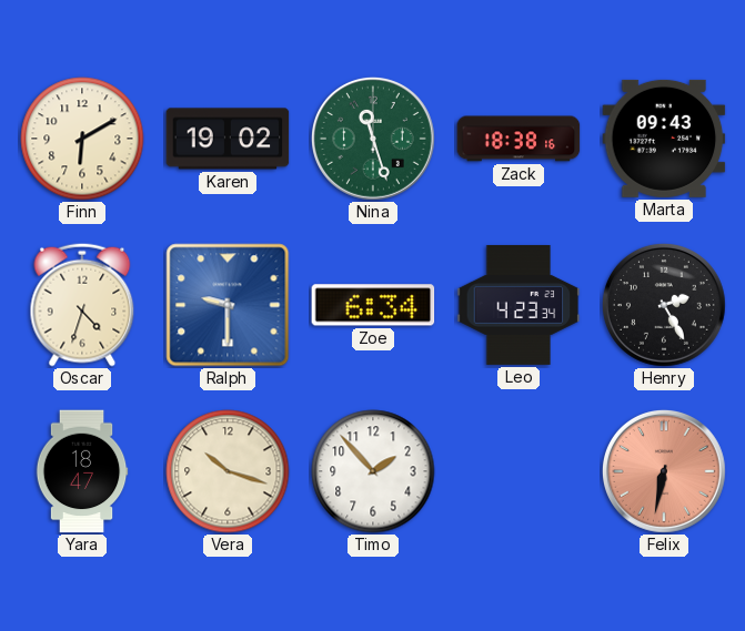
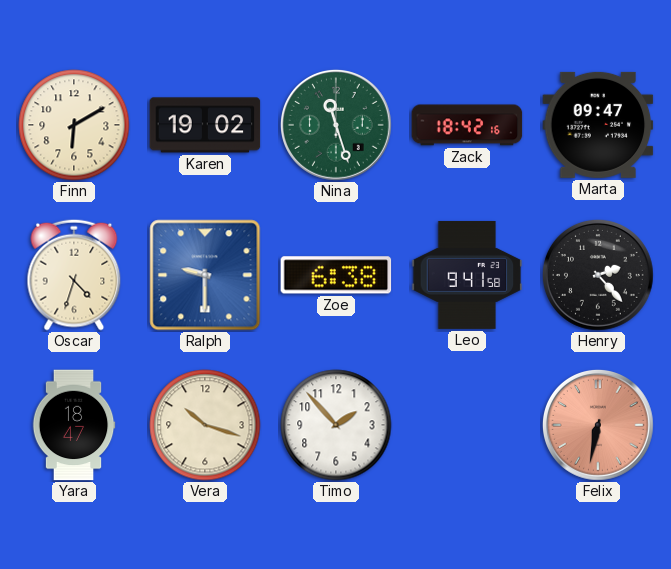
Zack: 18:38 -> 18:42
Marta: 09:43 -> 09:47
Zoe: 6:34 -> 6:38
Leo: 4:23 -> 9:41
Henry: 2:25 -> 2:23
